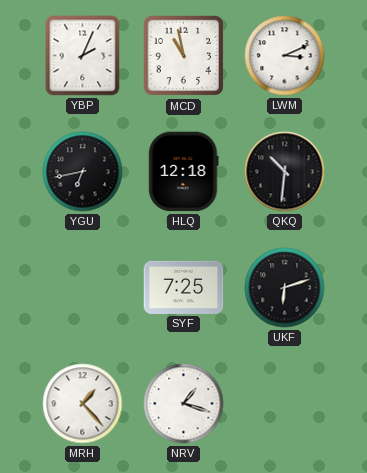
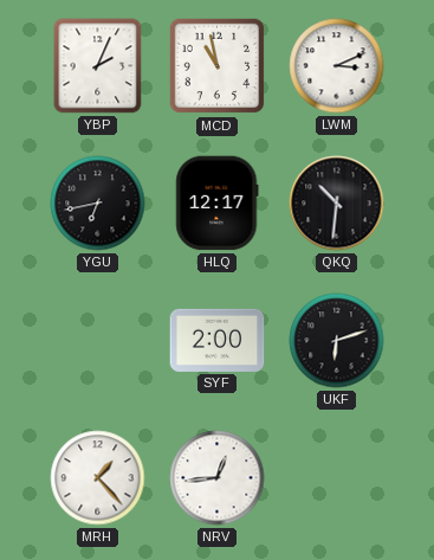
HLQ: 12:18 -> 12:17
SYF: 7:25 -> 2:00
NRV: 1:18 -> 12:44
